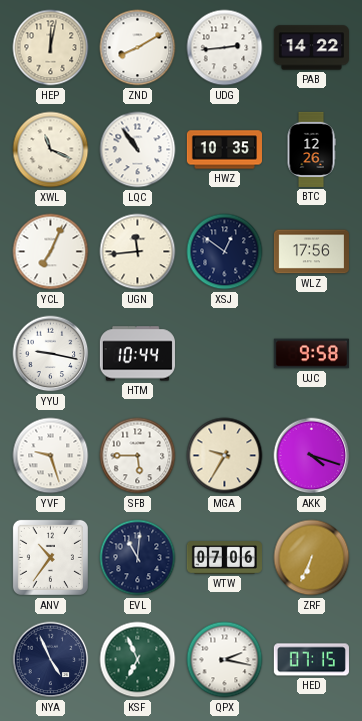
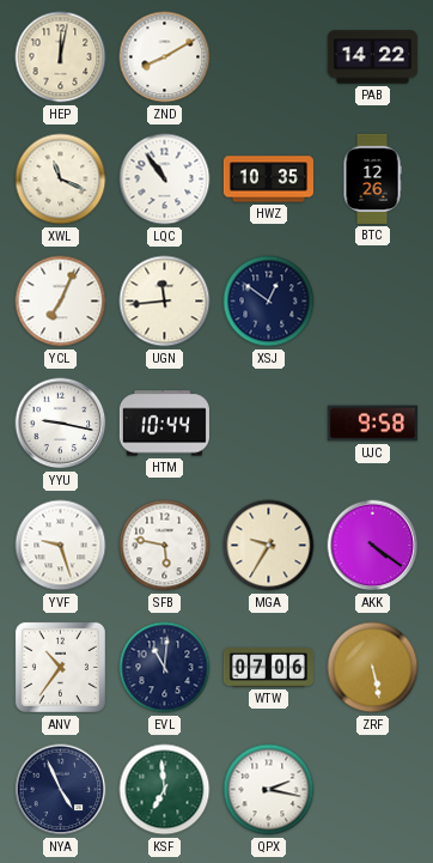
UDG: 2:44 -> none
WLZ: 17:56 -> none
SFB: 5:45 -> 5:47
AKK: 4:18 -> 4:21
ZRF: 6:34 -> 5:28
KSF: 6:56 -> 6:59
HED: 07:15 -> none
